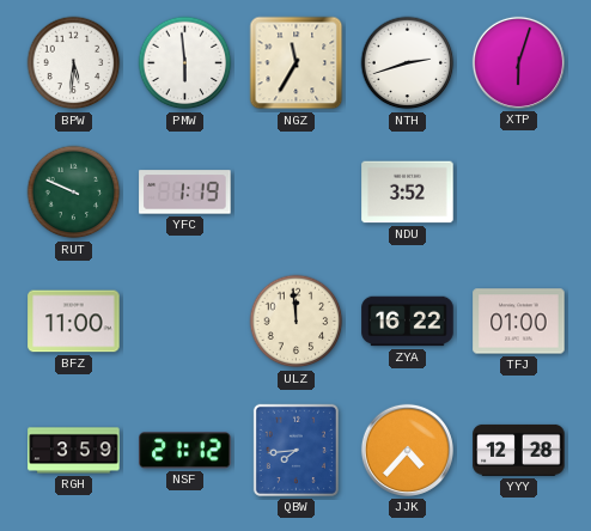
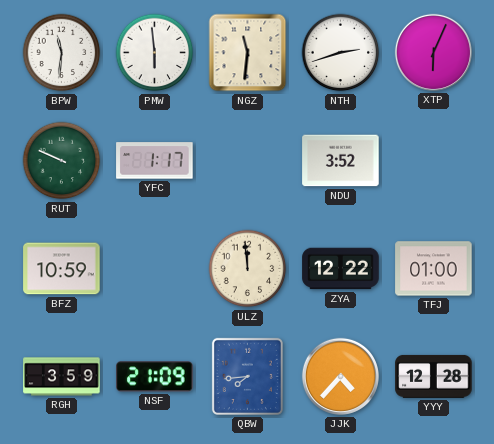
BPW: 5:31 -> 11:31
NGZ: 11:35 -> 11:31
XTP: 6:03 -> 6:04
YFC: 1:19 -> 1:17
BFZ: 11:00 -> 10:59
ZYA: 16:22 -> 12:22
NSF: 21:12 -> 21:09
